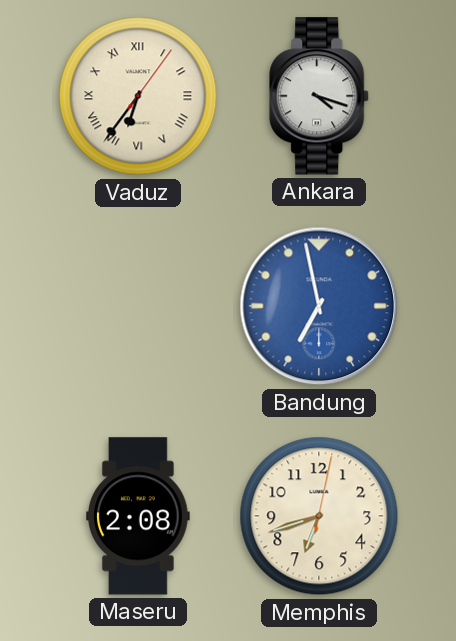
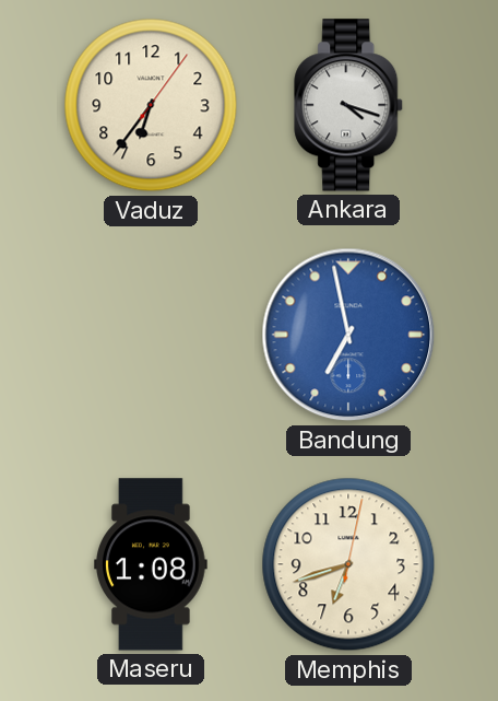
Vaduz numerals: Roman -> Arabic
Maseru: 2:08 -> 1:08
